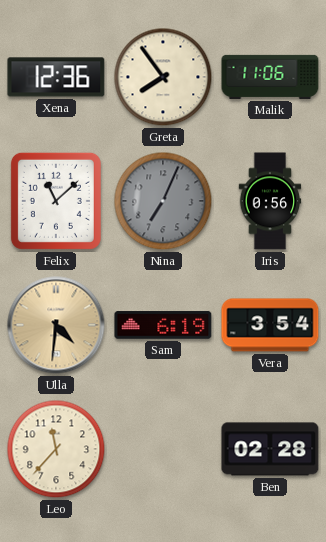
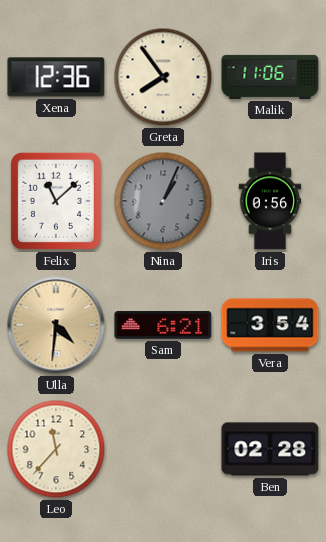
Nina: 7:04 -> 1:04
Sam: 6:19 -> 6:21
